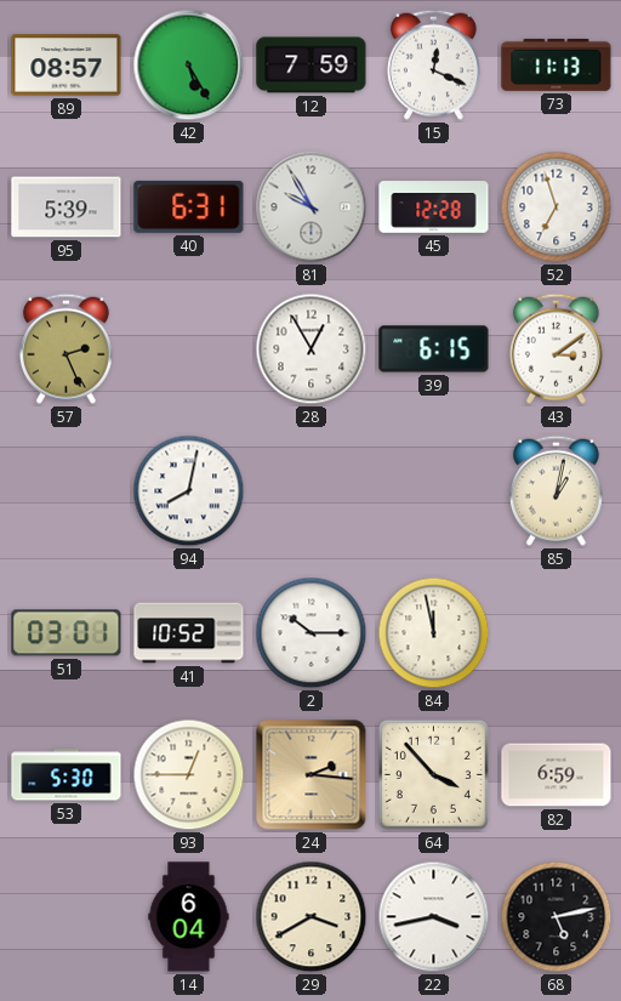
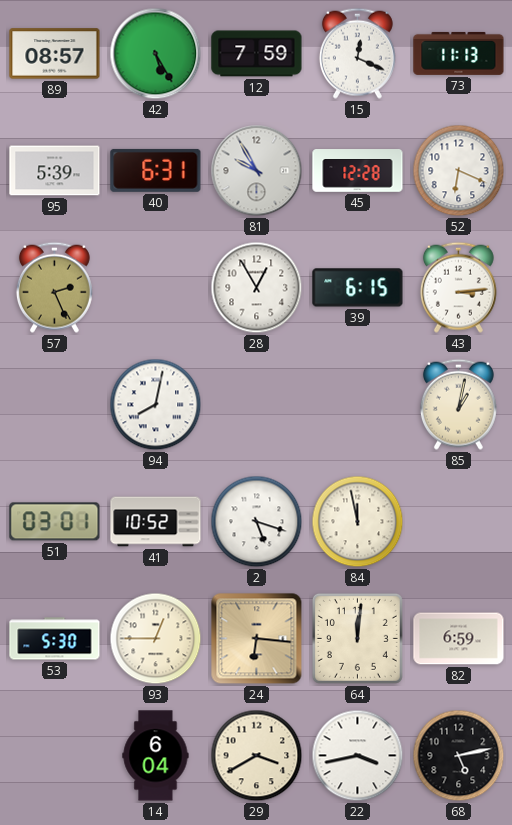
52: 6:57 -> 6:19
43: 3:09 -> 3:14
2: 10:15 -> 5:18
24: 2:16 -> 6:16
64: 3:53 -> 12:01
